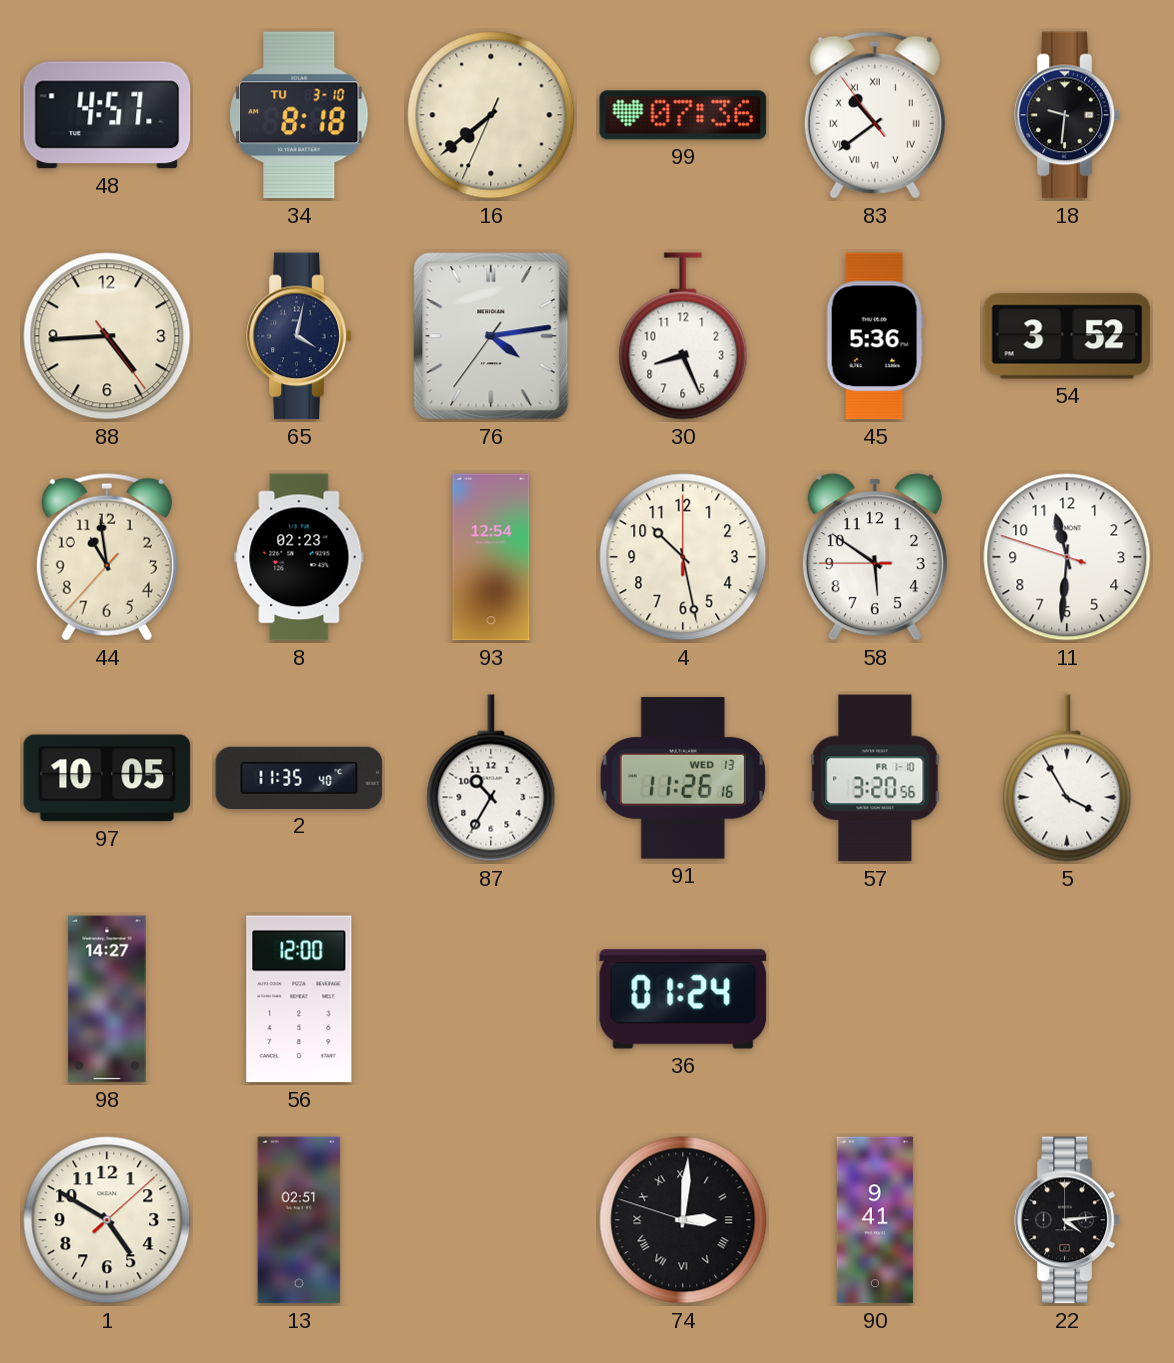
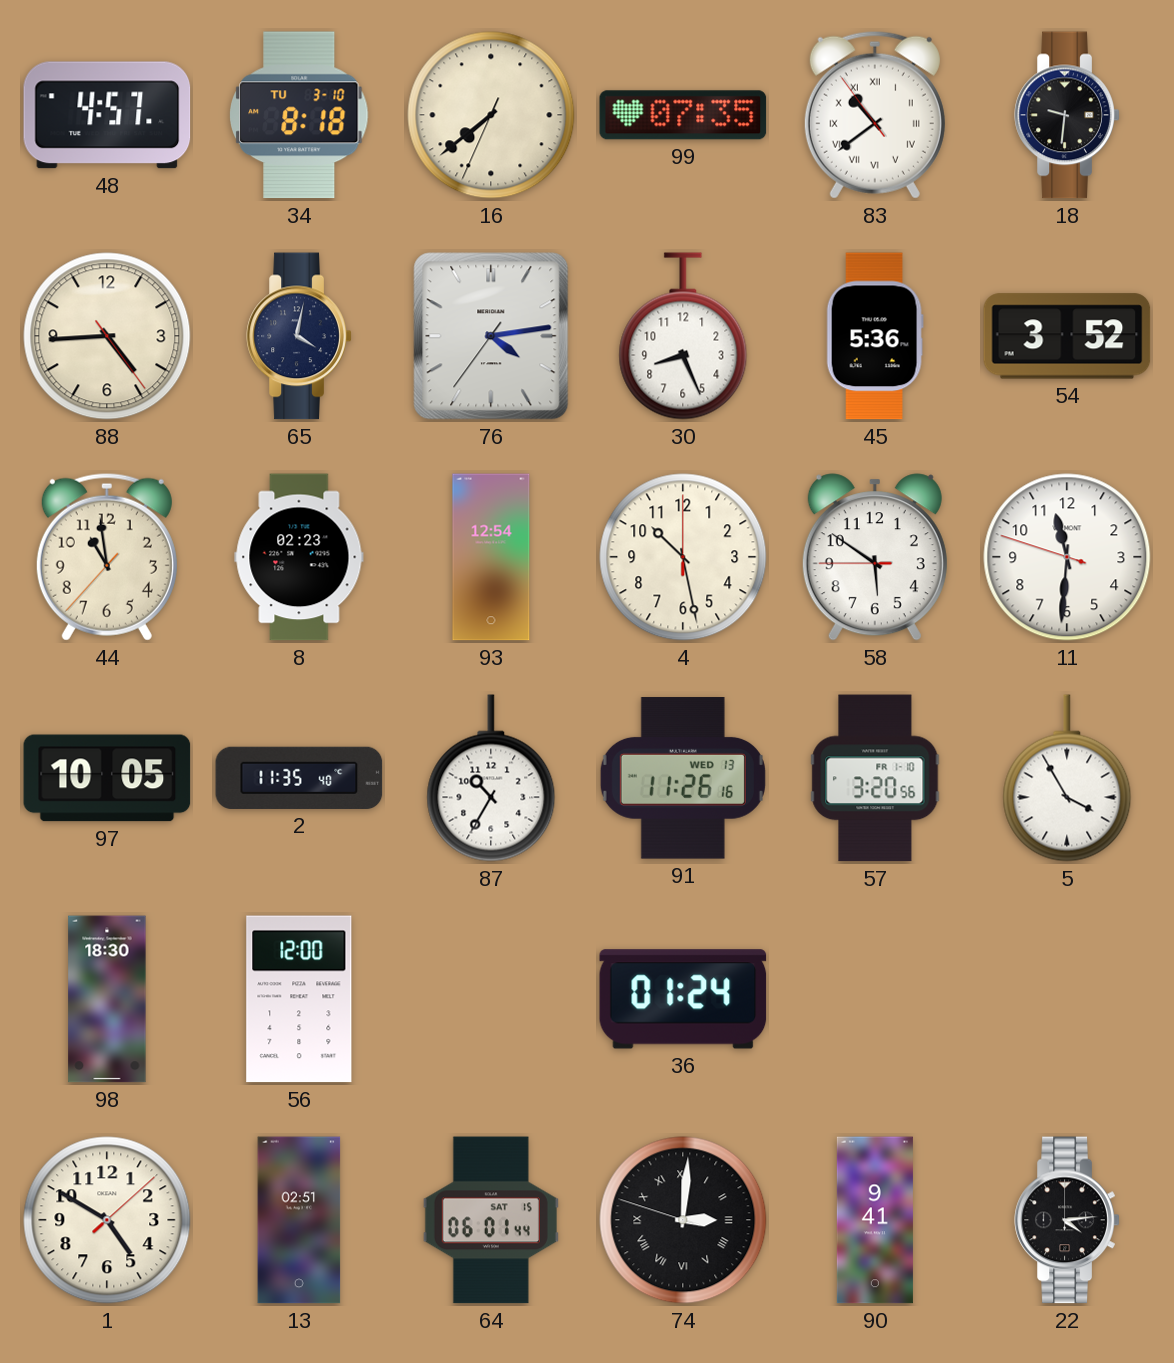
99: 07:36 -> 07:35
98: 14:27 -> 18:30
64: none -> 06:01
